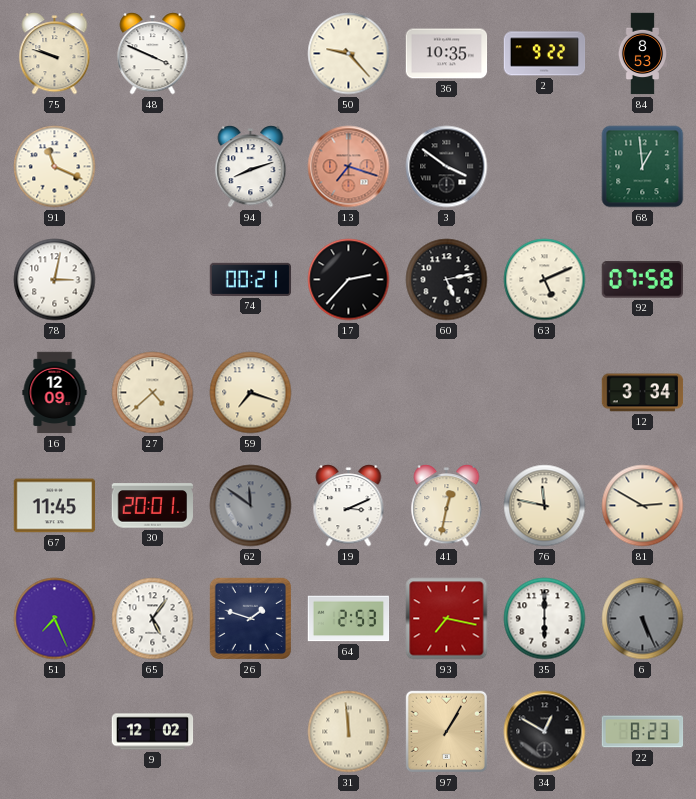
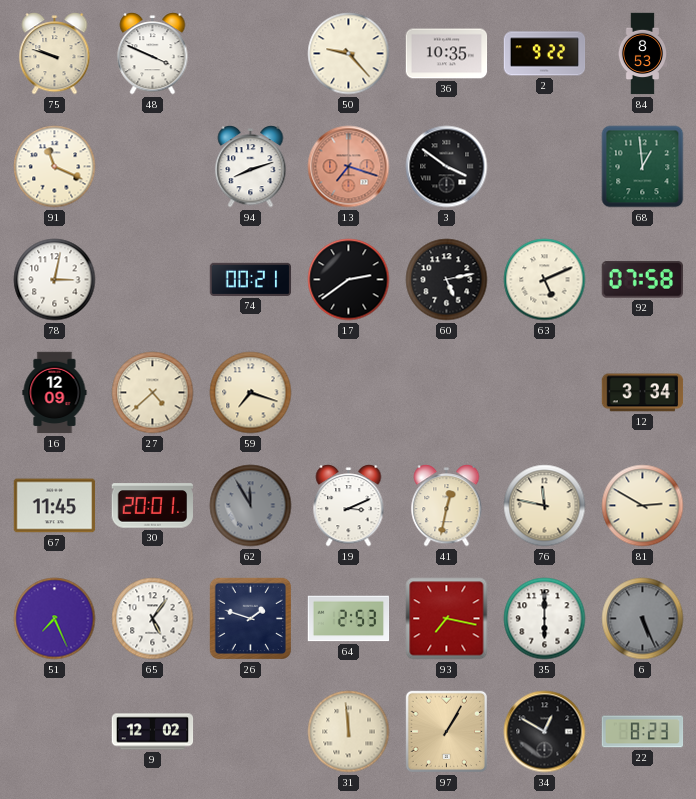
17: 2:37 -> 2:39
62: 11:51 -> 11:55
